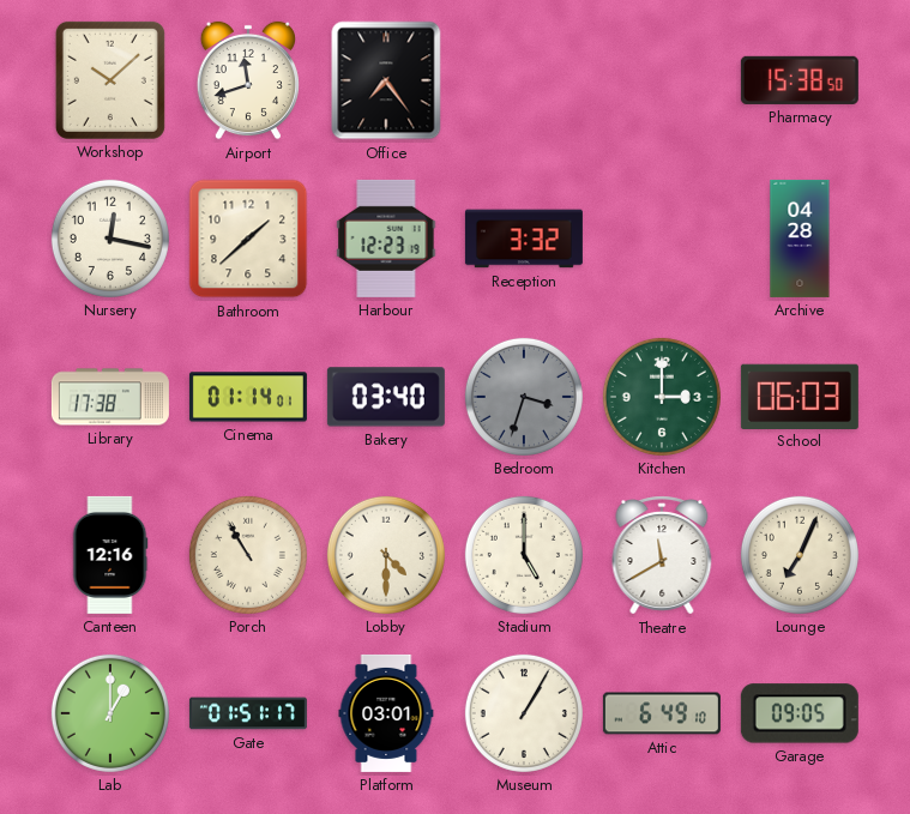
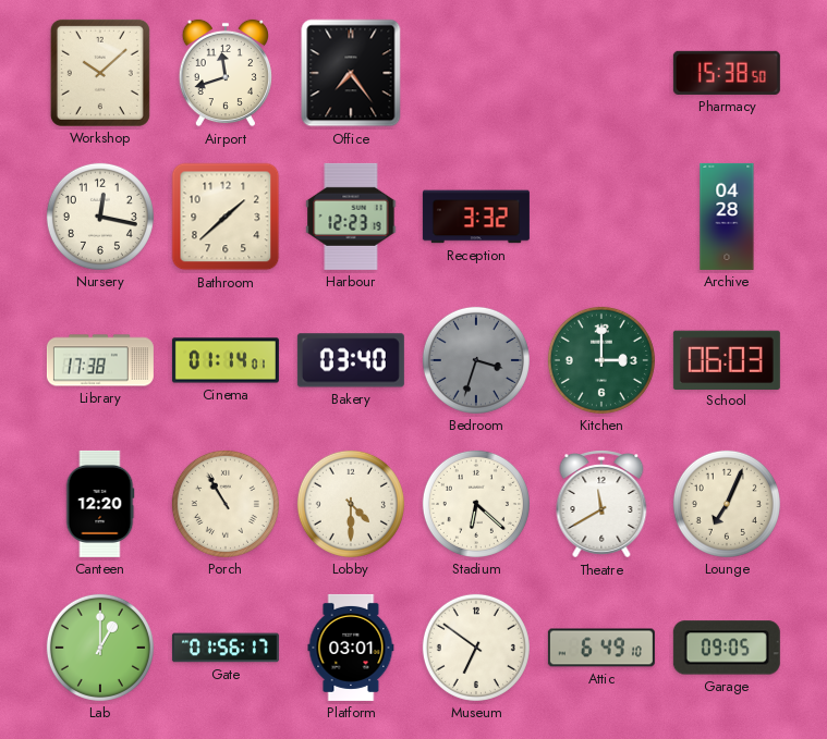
Canteen: 12:16 -> 12:20
Stadium: 5:00 -> 6:22
Gate: 01:51 -> 01:56
Museum: 1:05 -> 6:51
